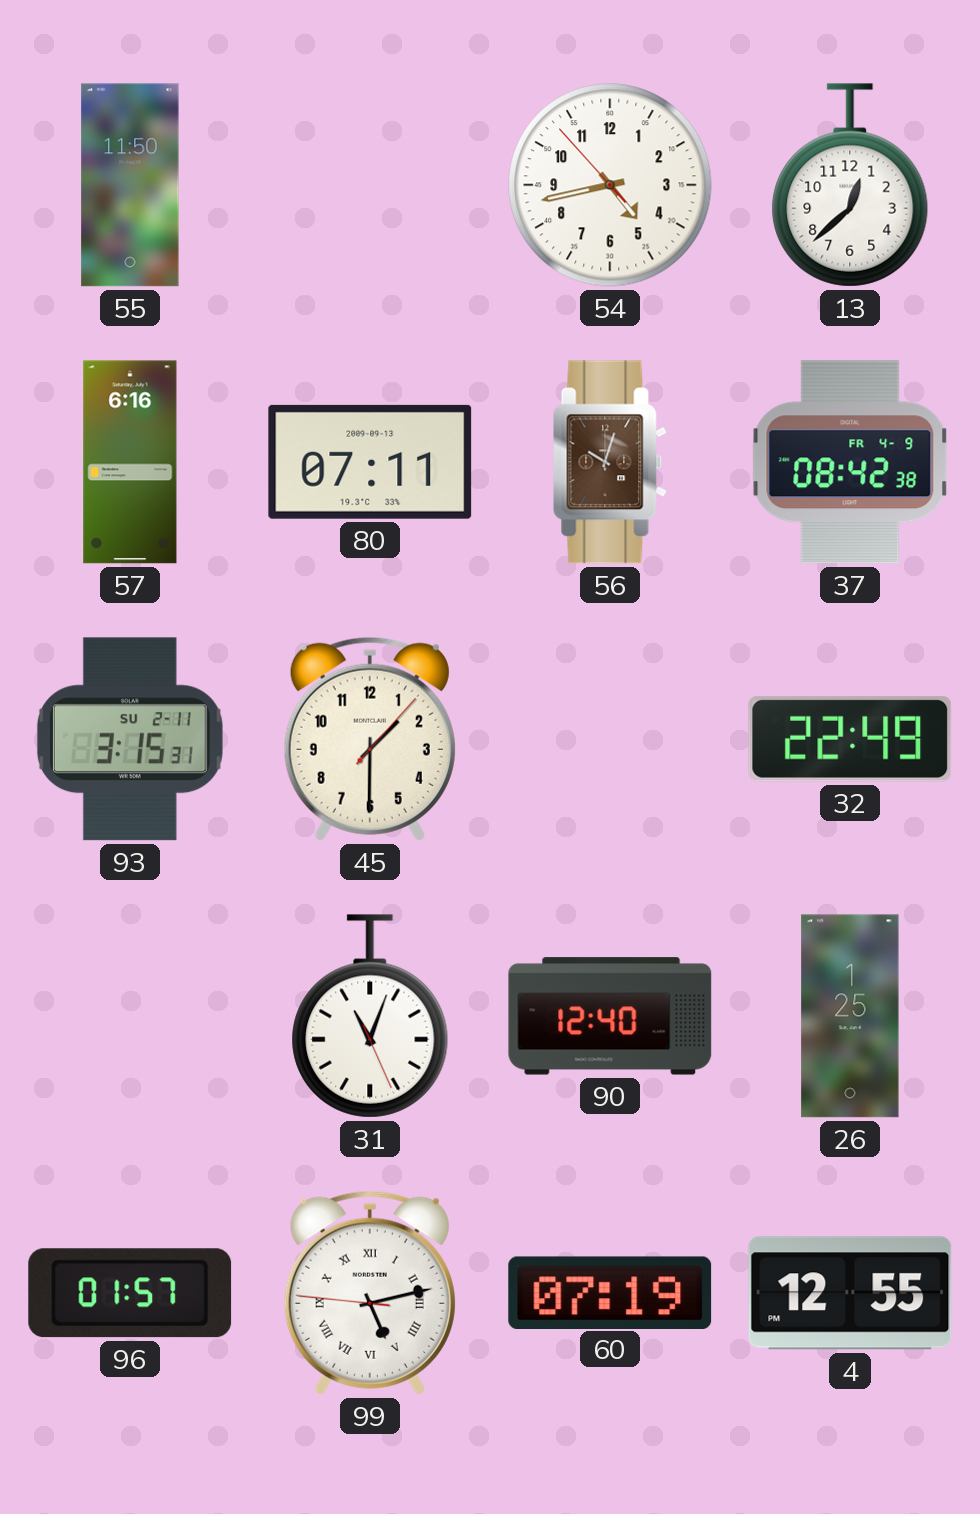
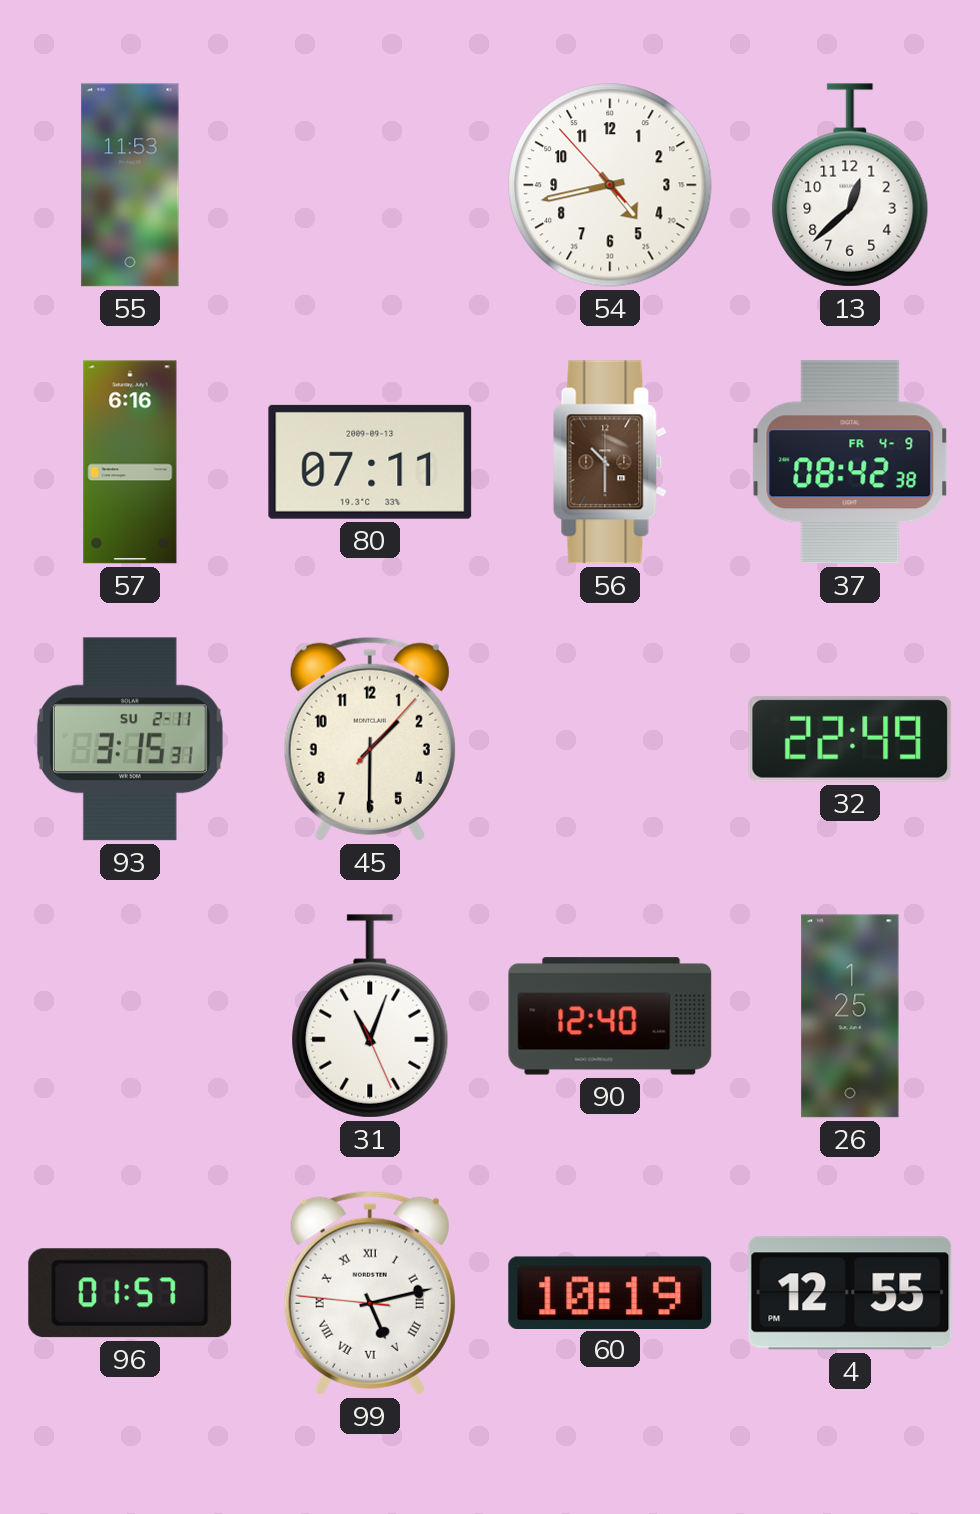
55: 11:50 -> 11:53
56: 10:03 -> 10:30
60: 07:19 -> 10:19
